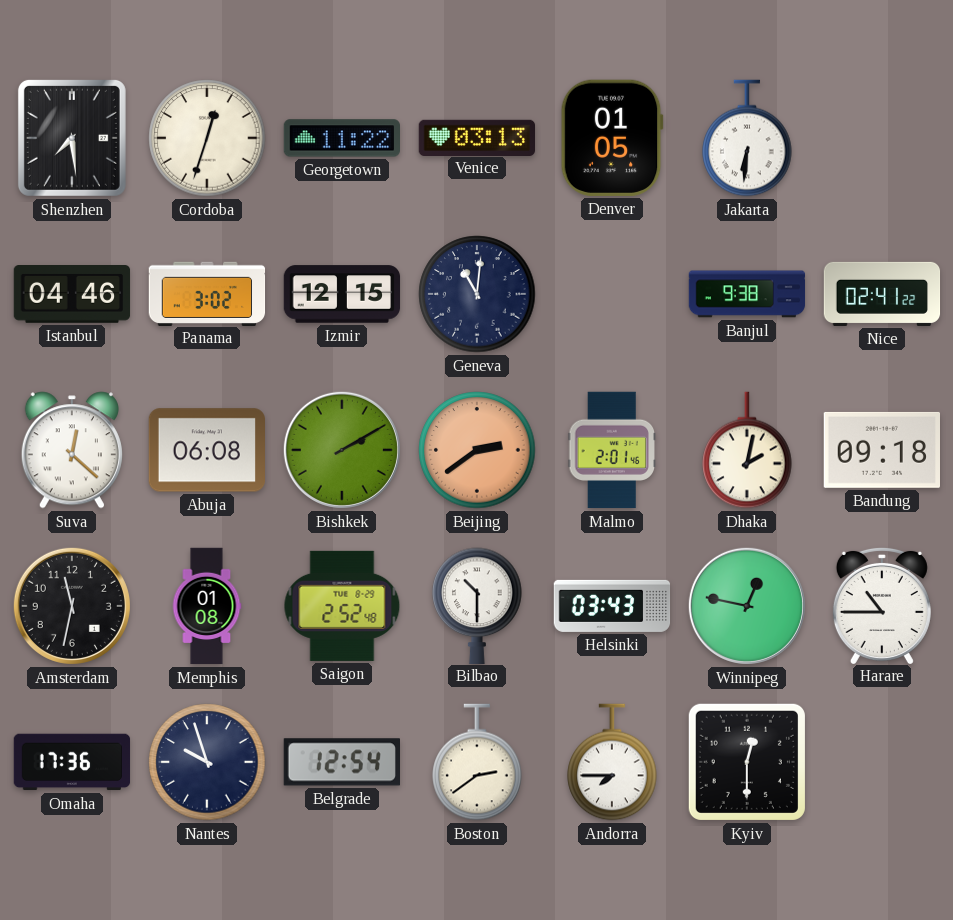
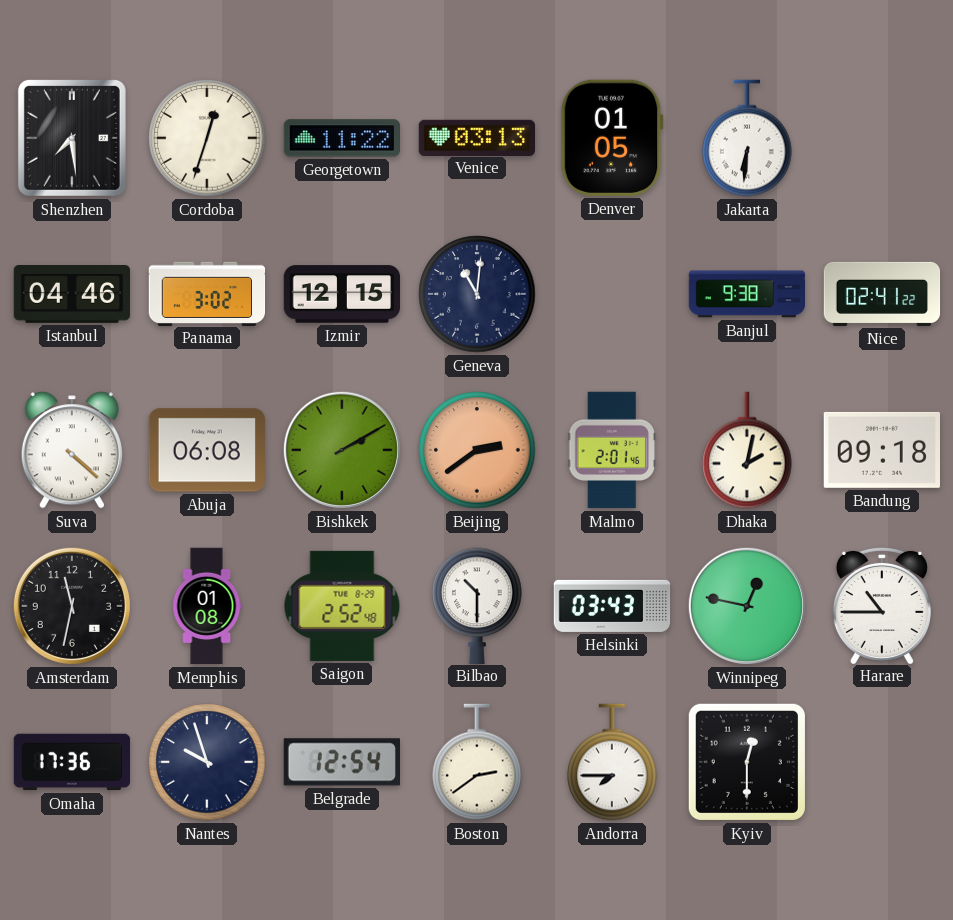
Suva: 12:22 -> 4:22
